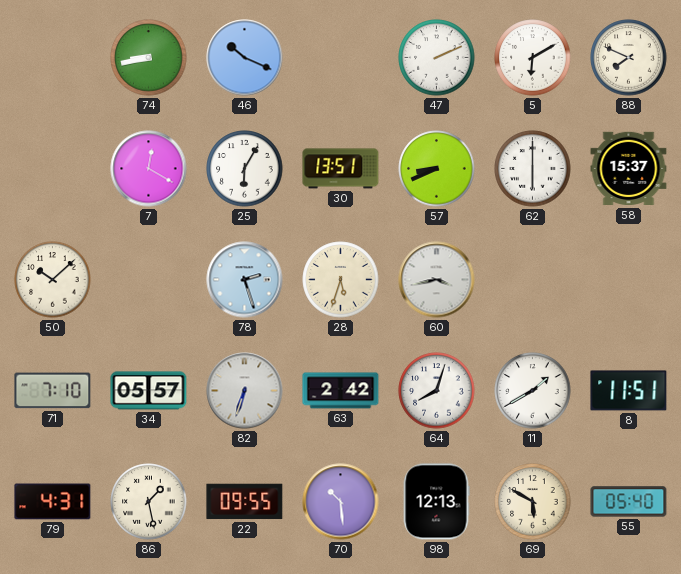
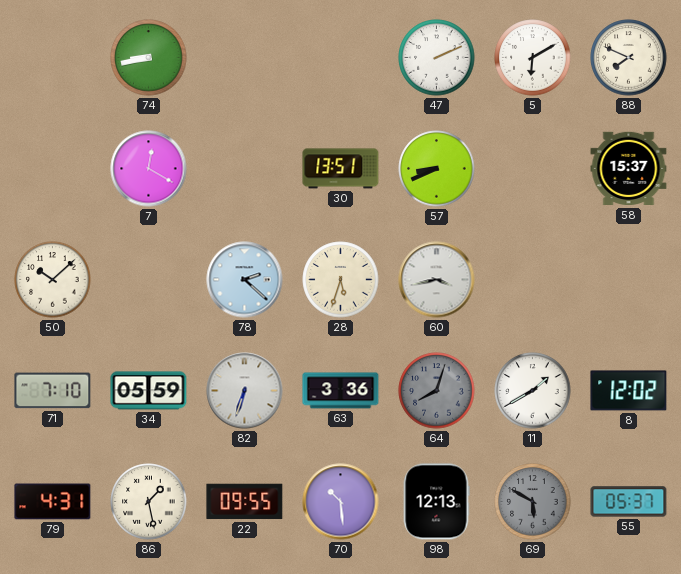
46: 10:19 -> none
25: 6:05 -> none
62: 6:00 -> none
78: 2:27 -> 2:22
34: 05:57 -> 05:59
63: 2:42 -> 3:36
64 dial: white -> grey
8: 11:51 -> 12:02
69 dial: cream -> grey
55: 05:40 -> 05:37
